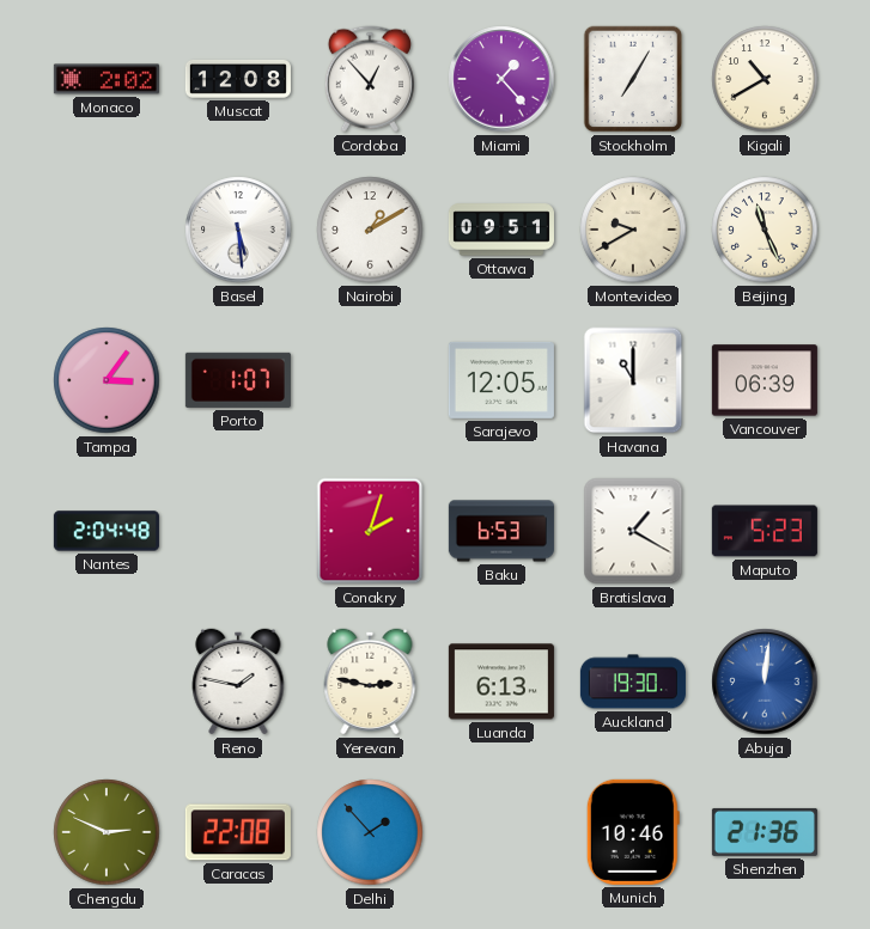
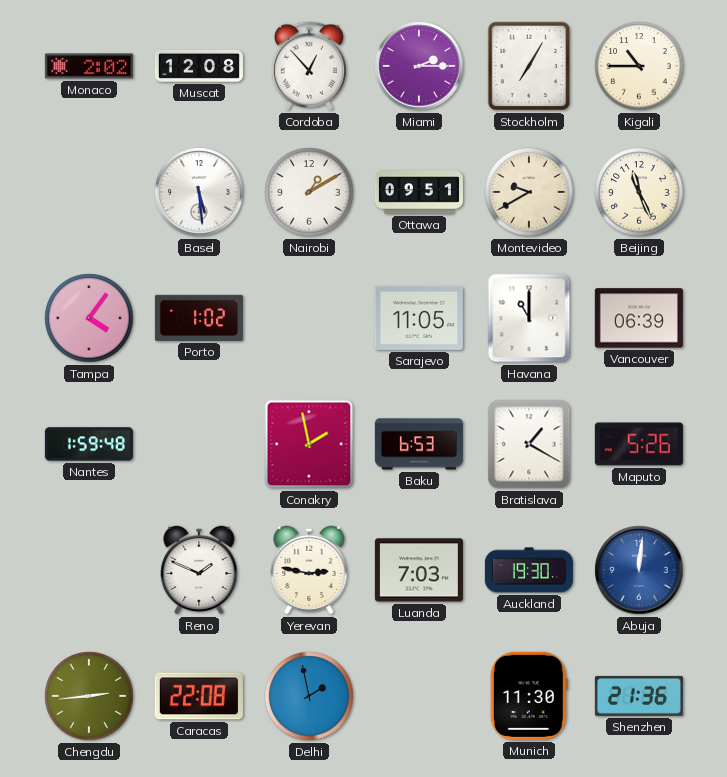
Miami: 1:23 -> 2:15
Kigali: 10:40 -> 10:45
Tampa: 3:06 -> 4:06
Porto: 1:07 -> 1:02
Sarajevo: 12:05 -> 11:05
Nantes: 2:04 -> 1:59
Conakry: 2:03 -> 1:58
Maputo: 5:23 -> 5:26
Reno: 1:47 -> 1:49
Luanda: 6:13 -> 7:03
Chengdu: 2:49 -> 2:44
Delhi: 1:53 -> 1:58
Munich: 10:46 -> 11:30
